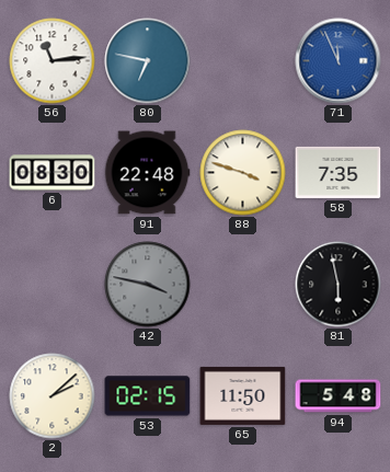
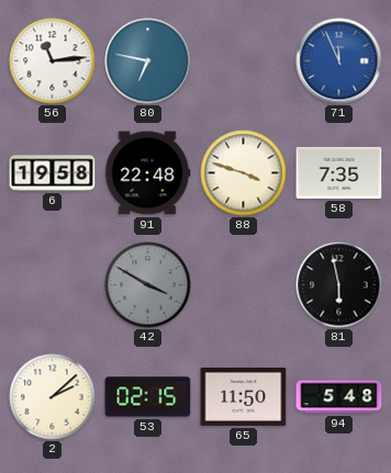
6: 08:30 -> 19:58
42: 3:47 -> 3:50
